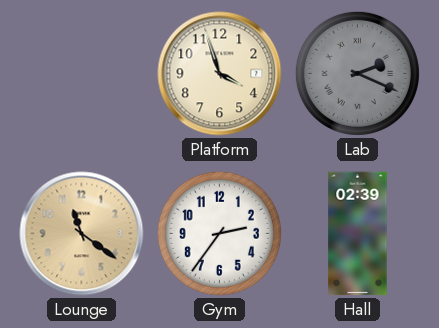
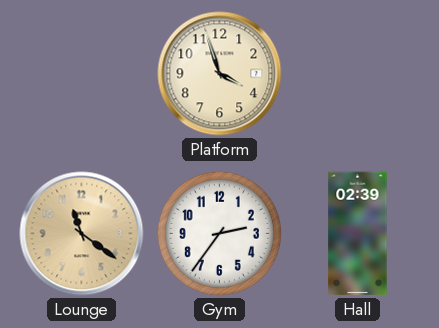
Lab: 2:19 -> none
